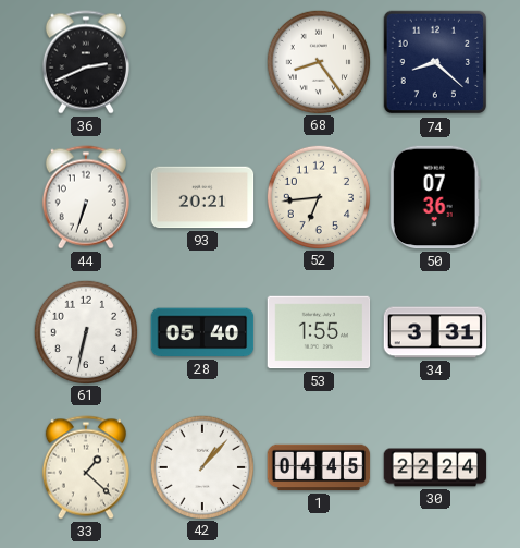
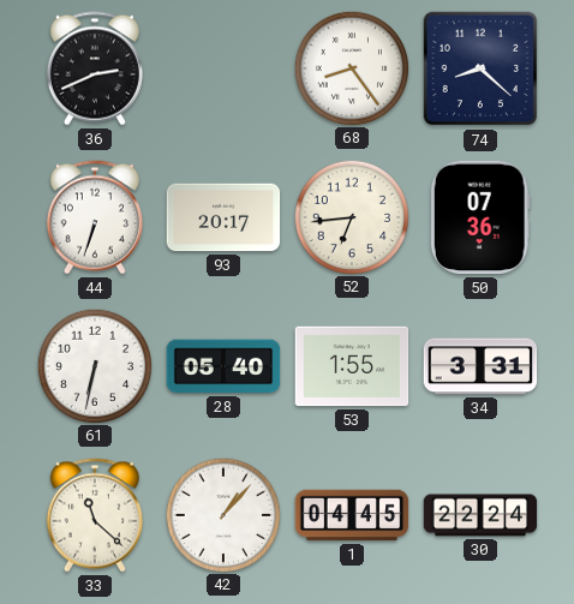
93: 20:21 -> 20:17
33: 1:22 -> 11:22
